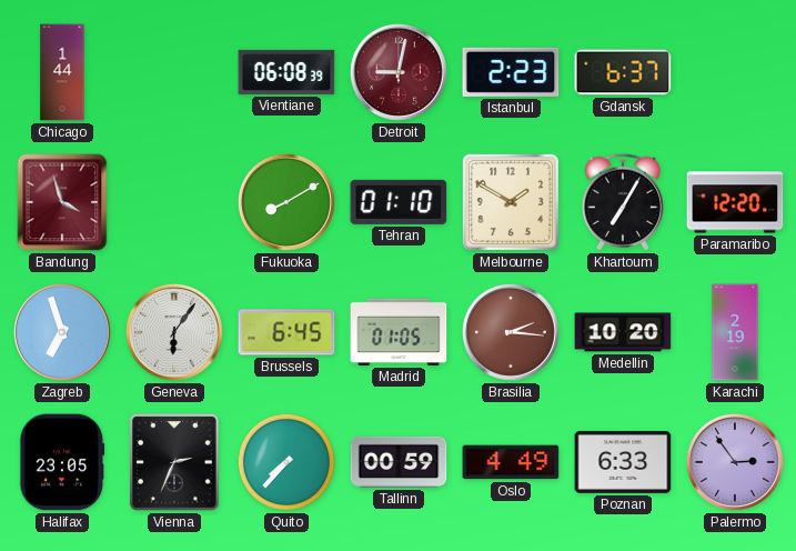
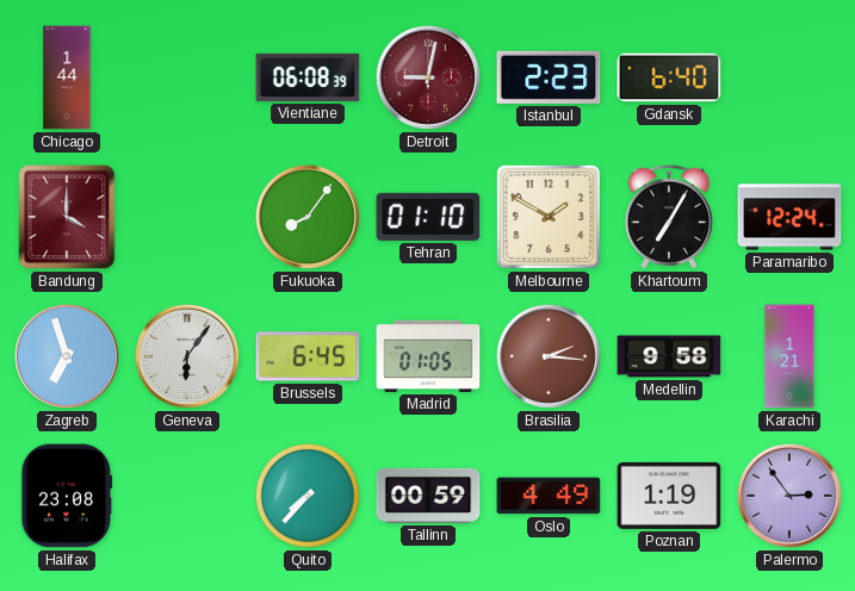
Gdansk: 6:37 -> 6:40
Bandung: 3:57 -> 4:00
Fukuoka: 8:10 -> 8:06
Paramaribo: 12:20 -> 12:24
Medellin: 10:20 -> 9:58
Karachi: 2:19 -> 1:21
Halifax: 23:05 -> 23:08
Vienna: 2:34 -> none
Poznan: 6:33 -> 1:19
